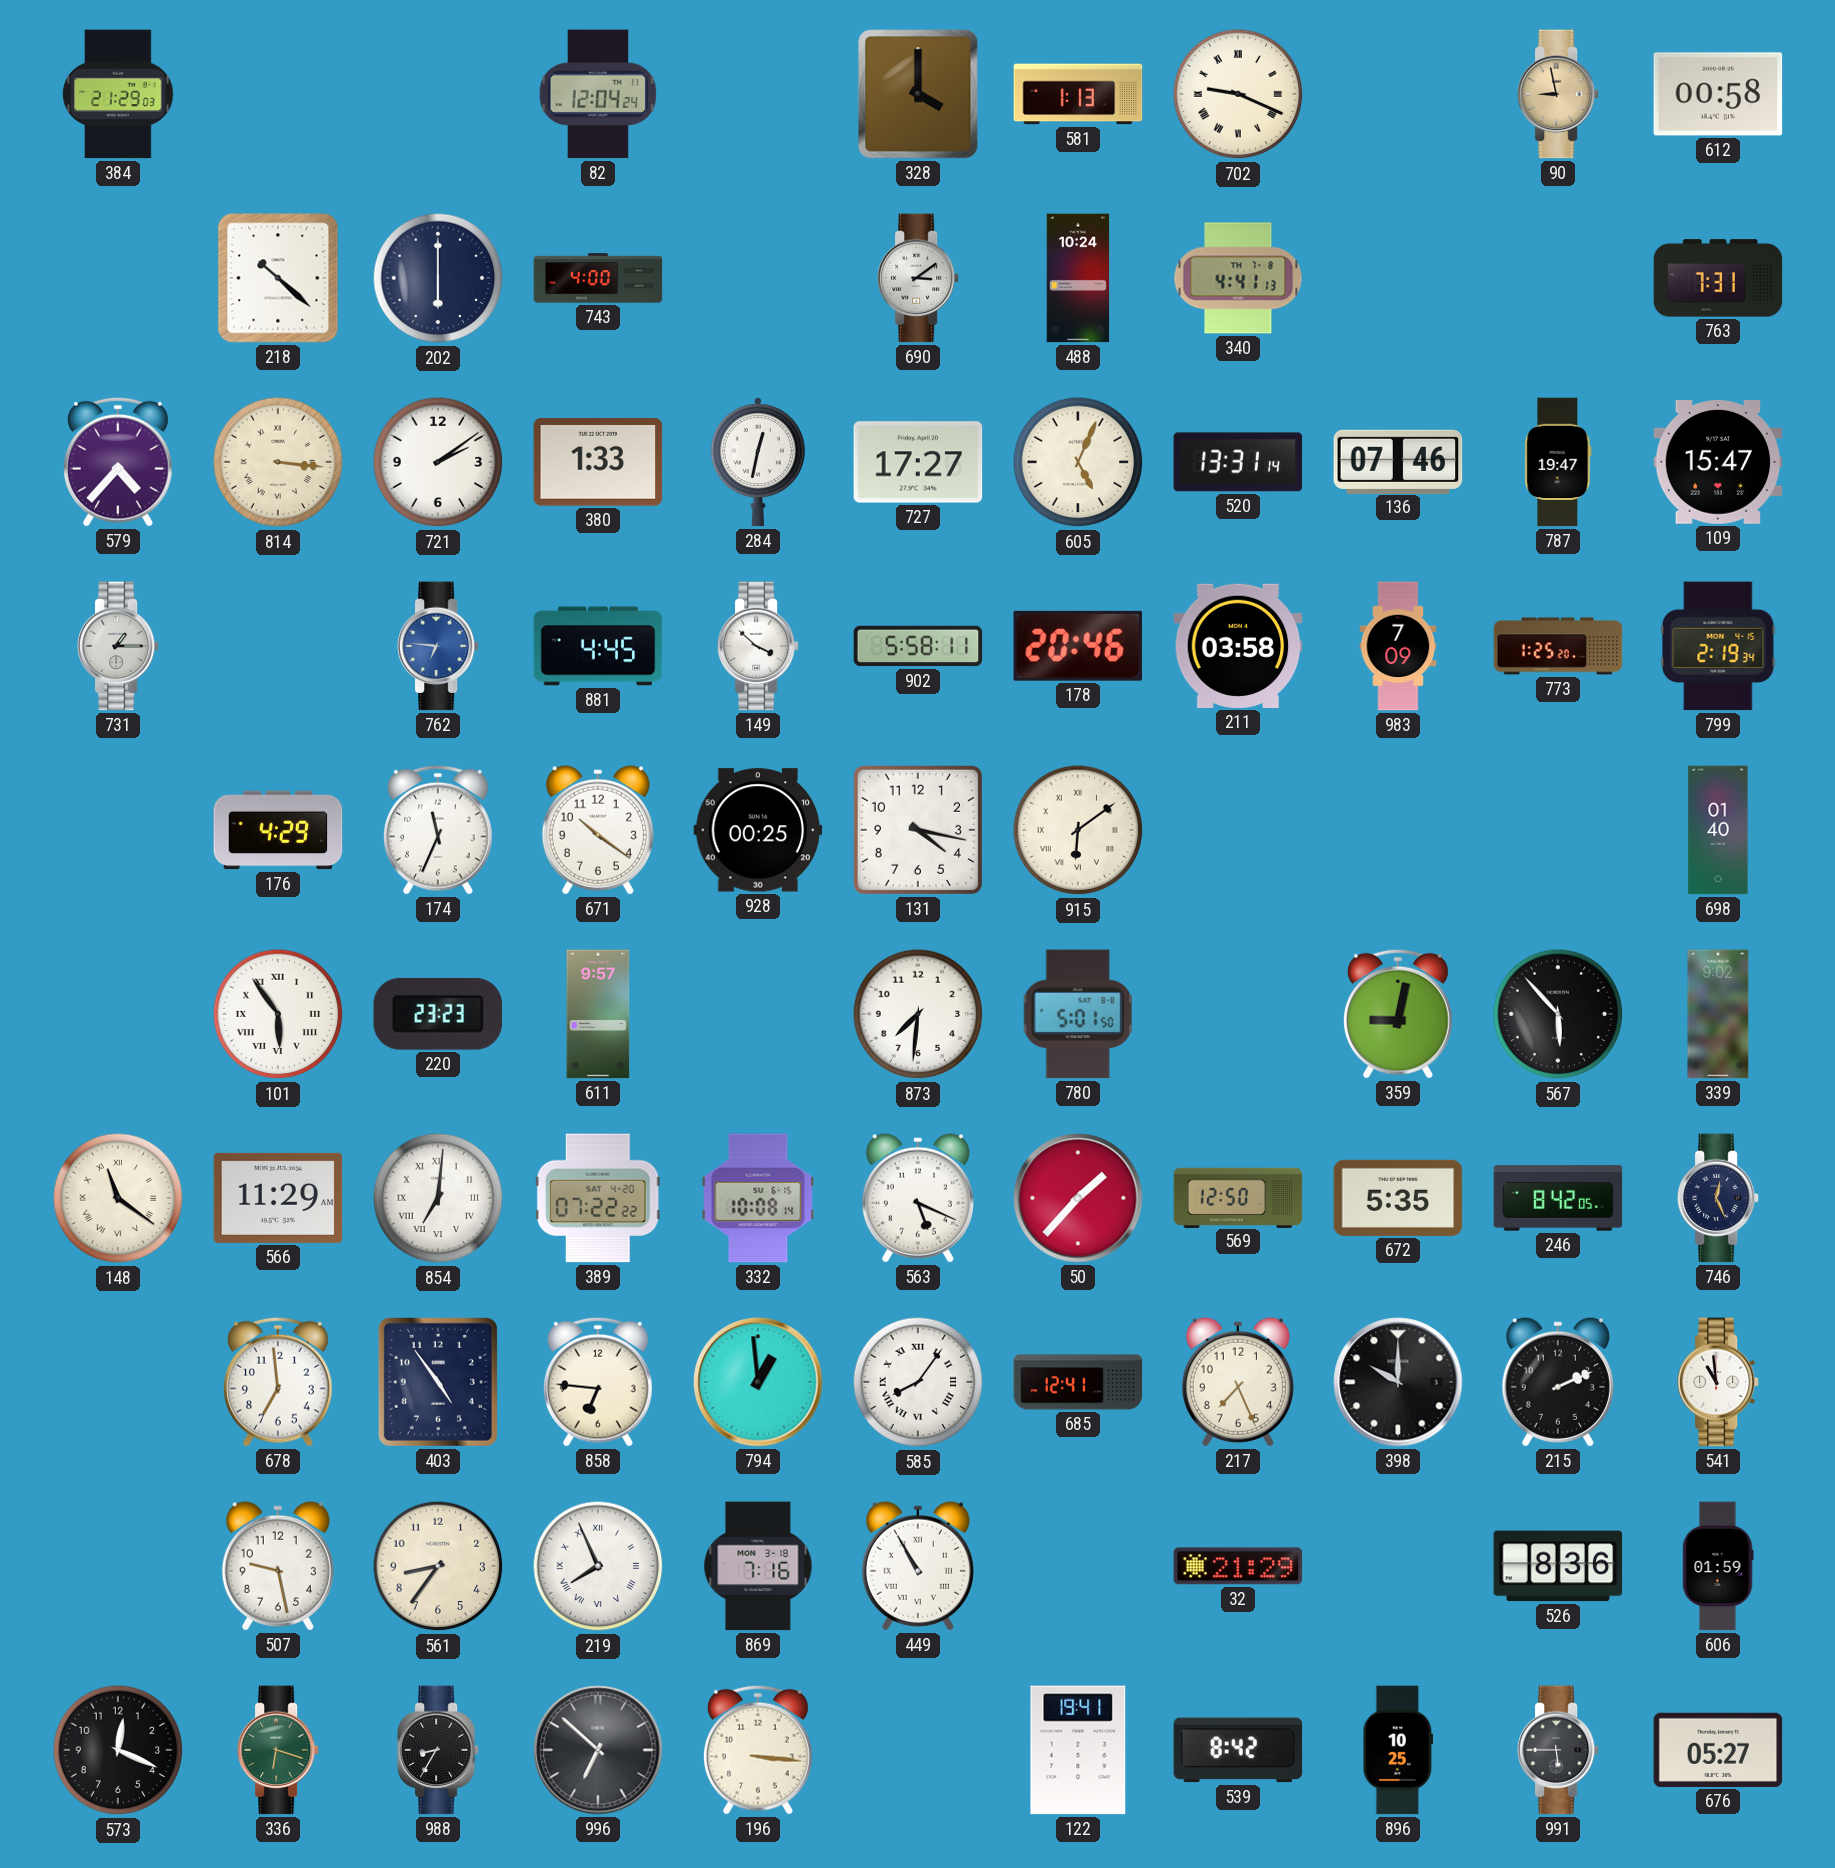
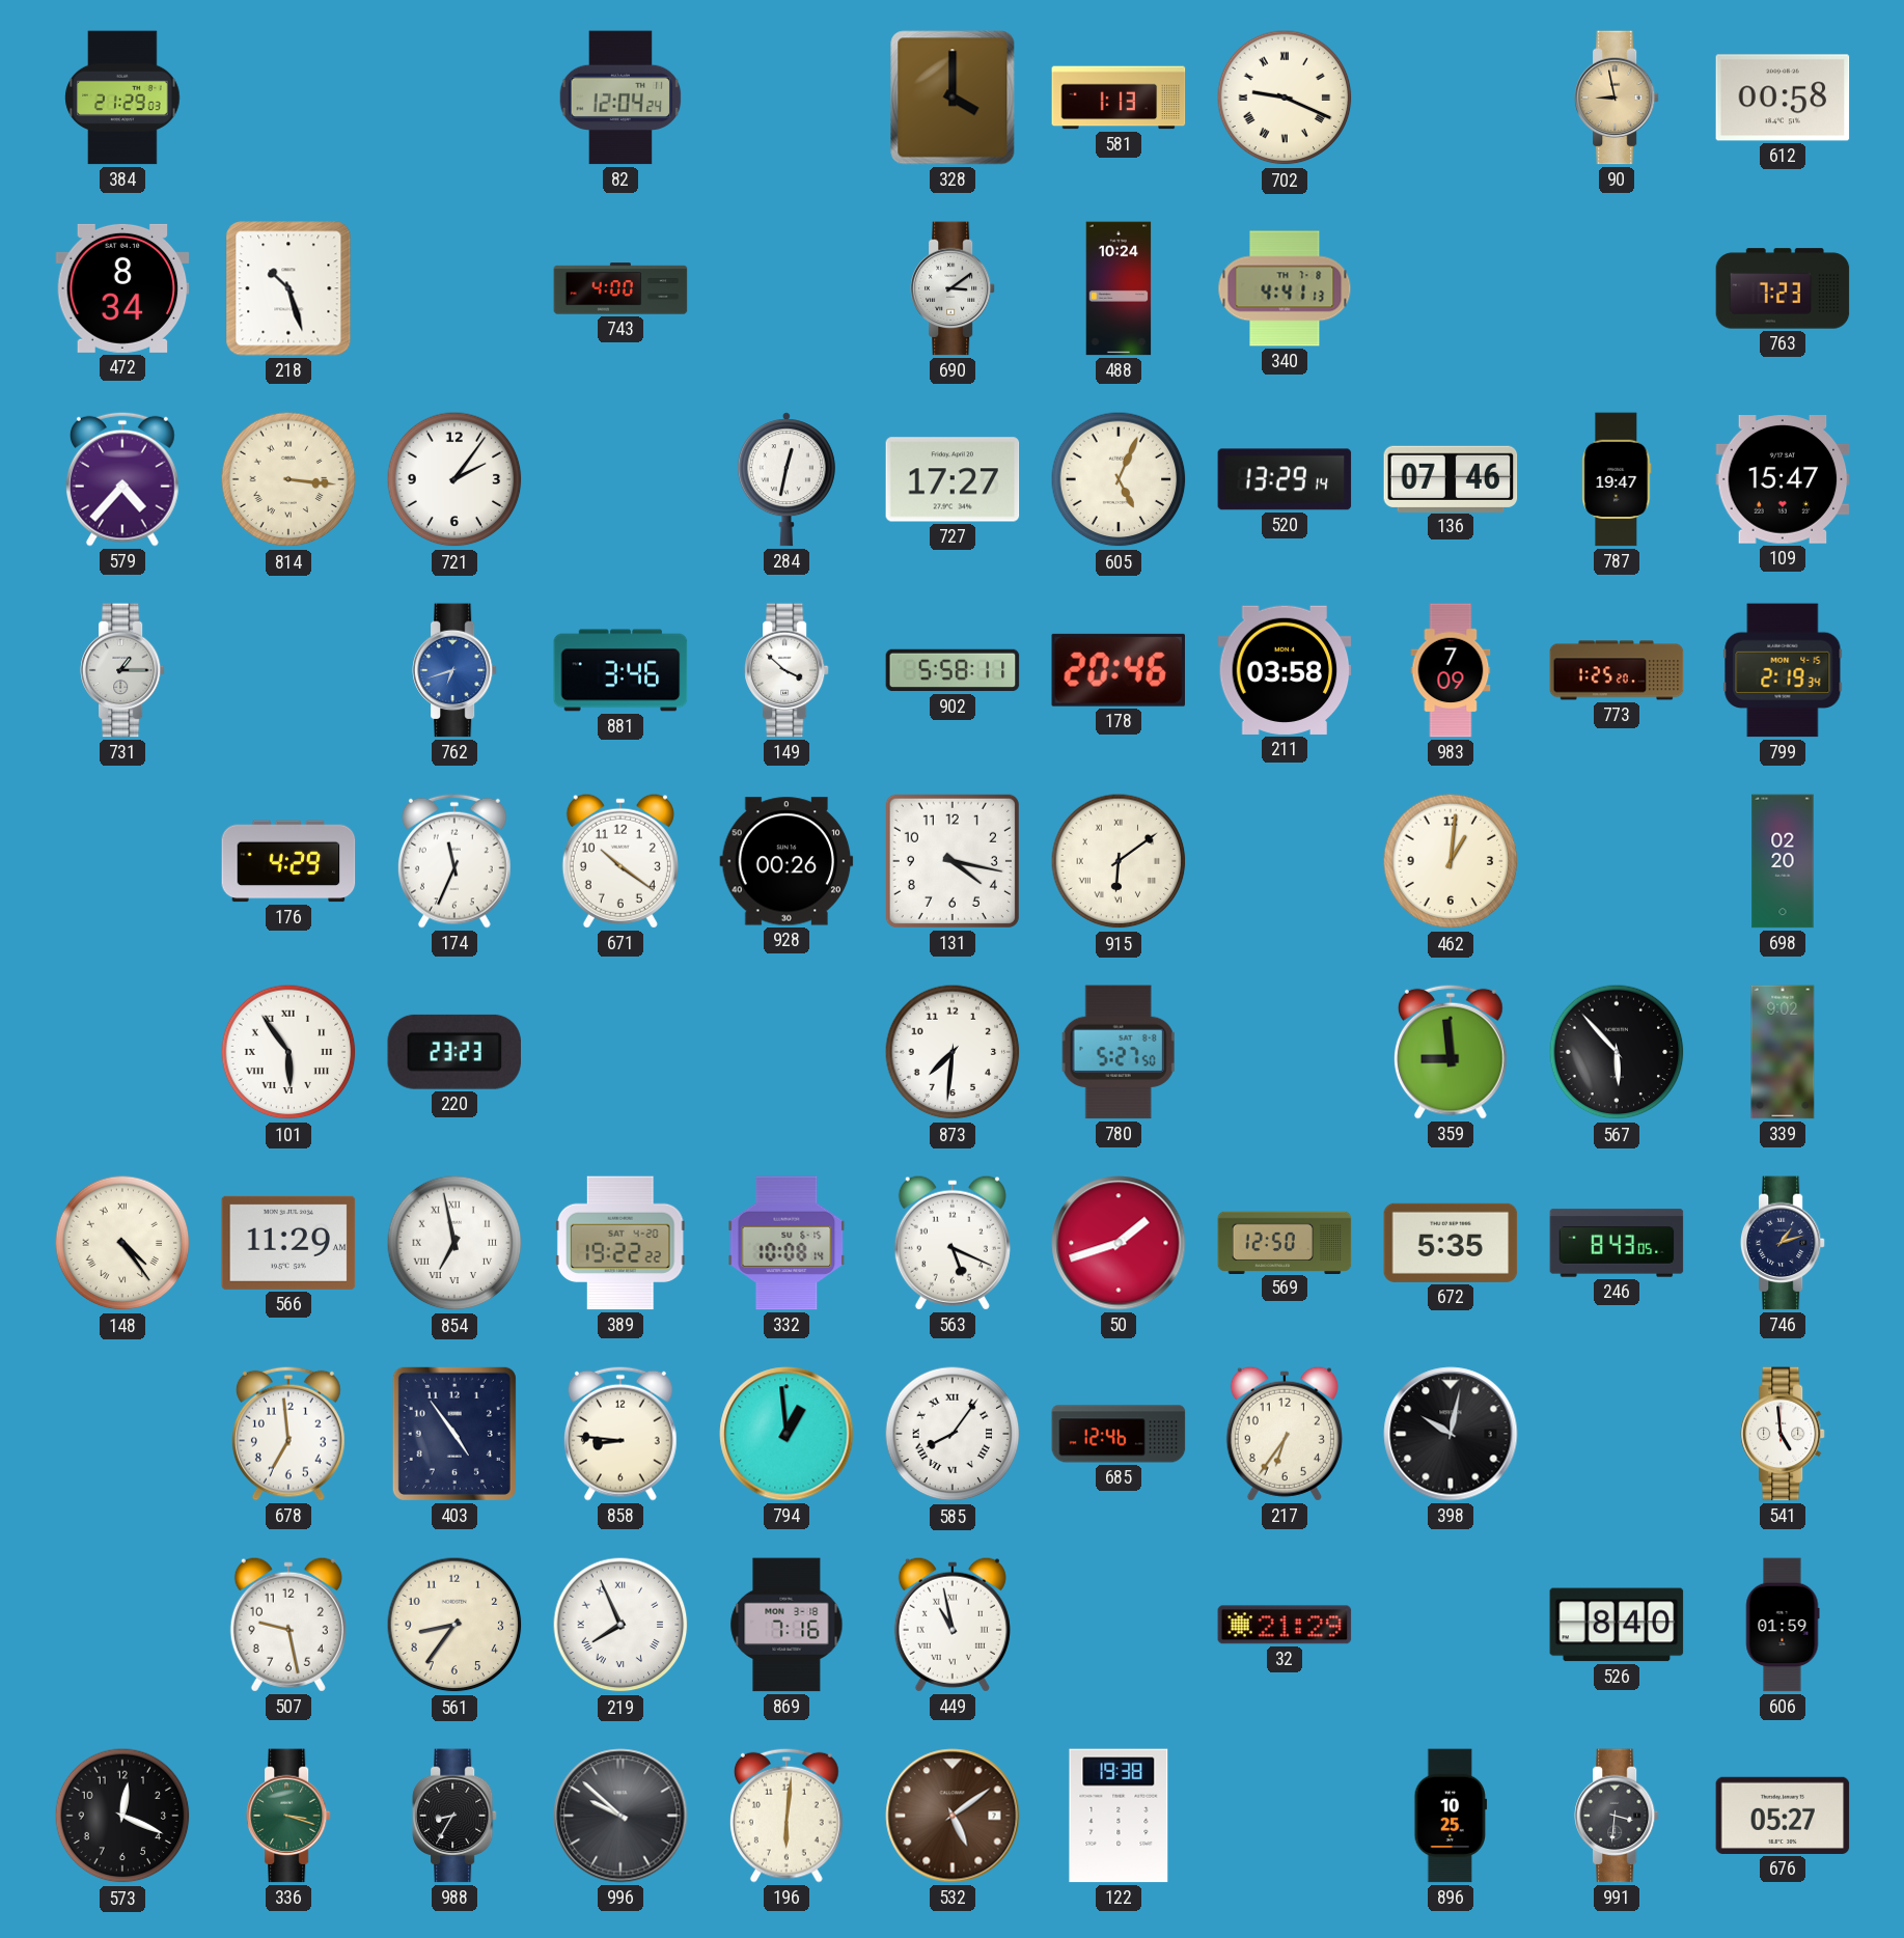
472: none -> 8:34
218: 10:22 -> 10:27
202: 6:00 -> none
763: 7:31 -> 7:23
721: 2:09 -> 2:06
380: 1:33 -> none
520: 13:31 -> 13:29
762: 6:46 -> 6:42
881: 4:45 -> 3:46
928: 00:25 -> 00:26
462: none -> 1:01
698: 01:40 -> 02:20
611: 9:57 -> none
780: 5:01 -> 5:27
359: 9:02 -> 8:59
148: 11:21 -> 4:24
854: 7:01 -> 6:58
389: 07:22 -> 19:22
50: 1:37 -> 1:42
246: 8:42 -> 8:43
746: 12:26 -> 1:12
858: 6:46 -> 8:46
685: 12:41 -> 12:46
217: 7:26 -> 6:36
398: 10:00 -> 10:02
215: 2:11 -> none
541: 10:59 -> 4:59
449: 10:55 -> 10:58
526: 8:36 -> 8:40
336: 6:18 -> 3:18
996: 6:52 -> 9:52
196: 3:16 -> 6:01
532: none -> 5:09
122: 19:41 -> 19:38
539: 8:42 -> none
991: 5:45 -> 3:31
